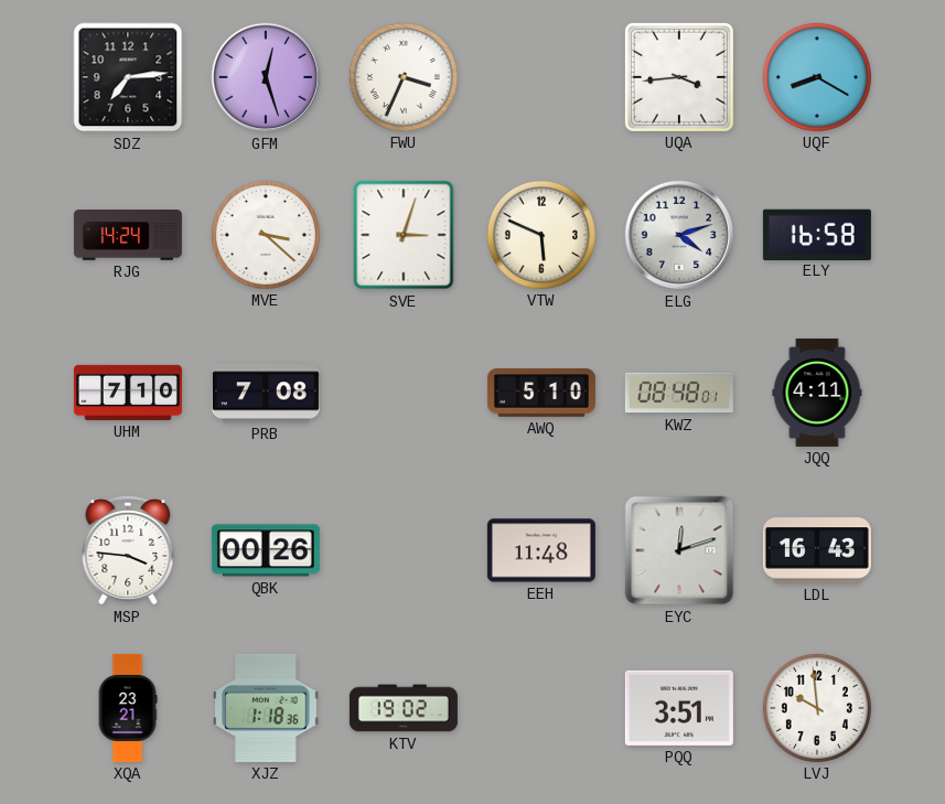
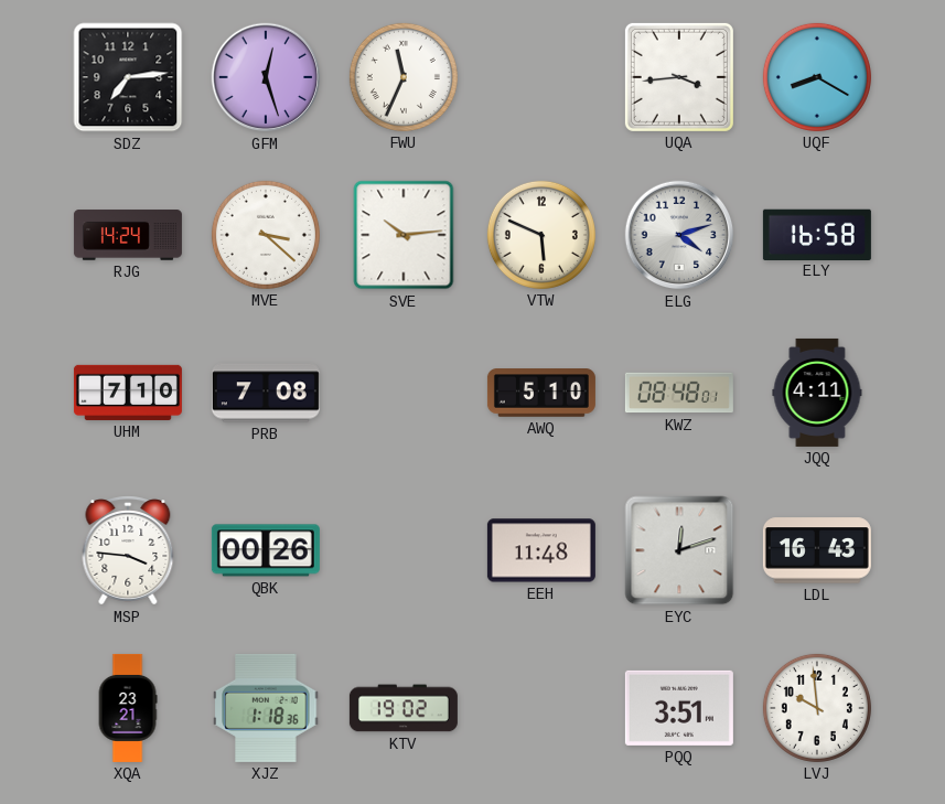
FWU: 3:34 -> 11:34
SVE: 3:03 -> 10:14
